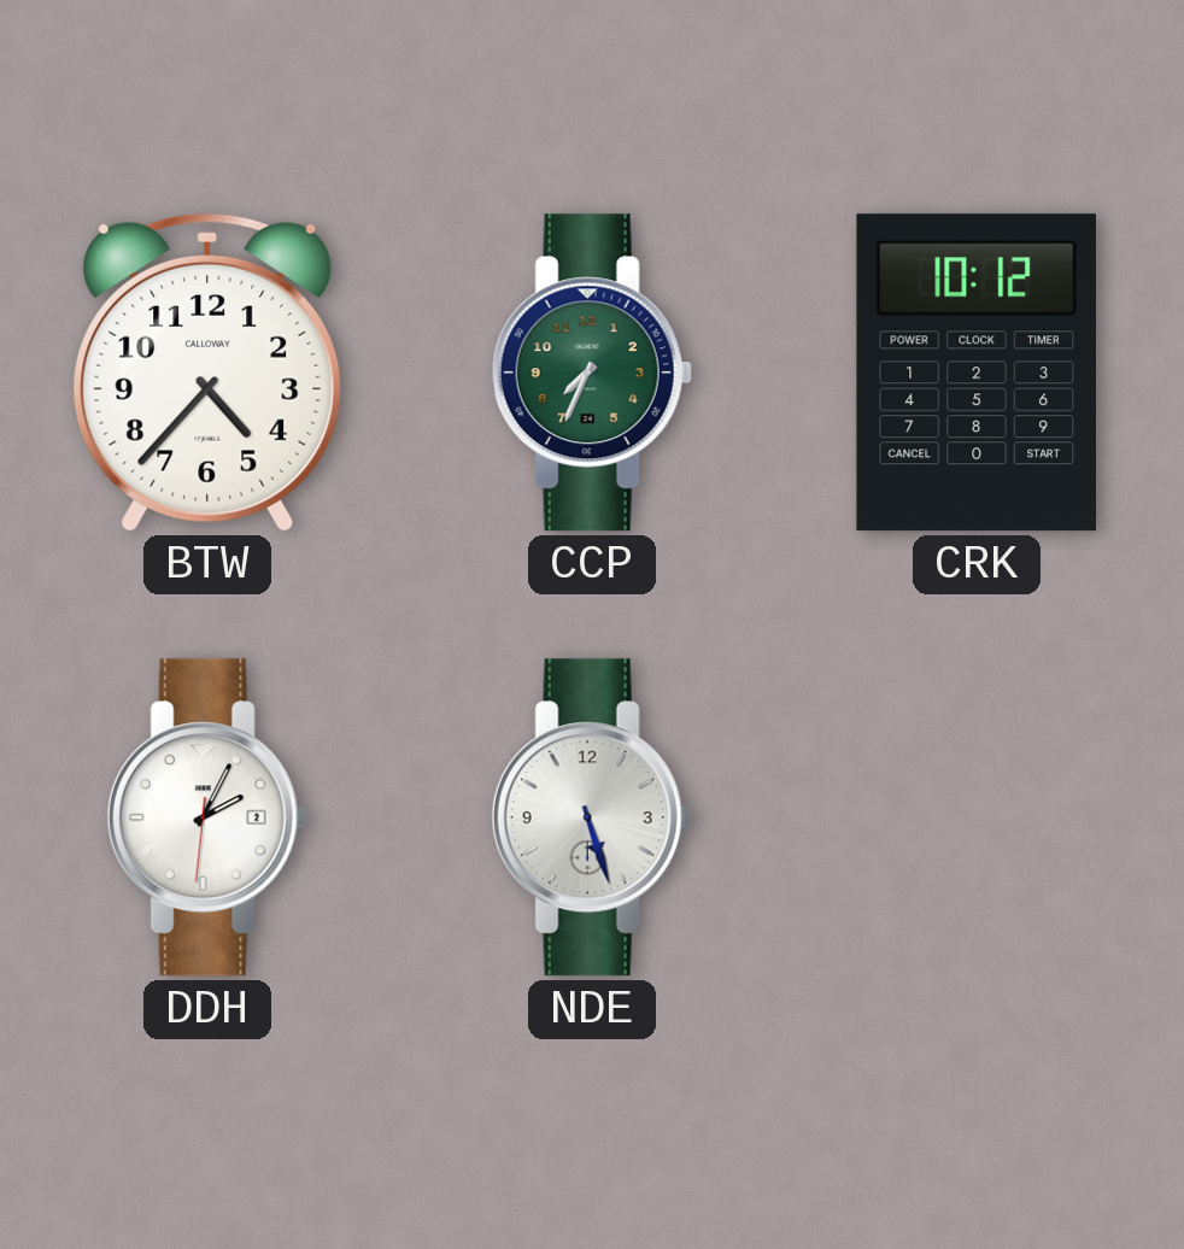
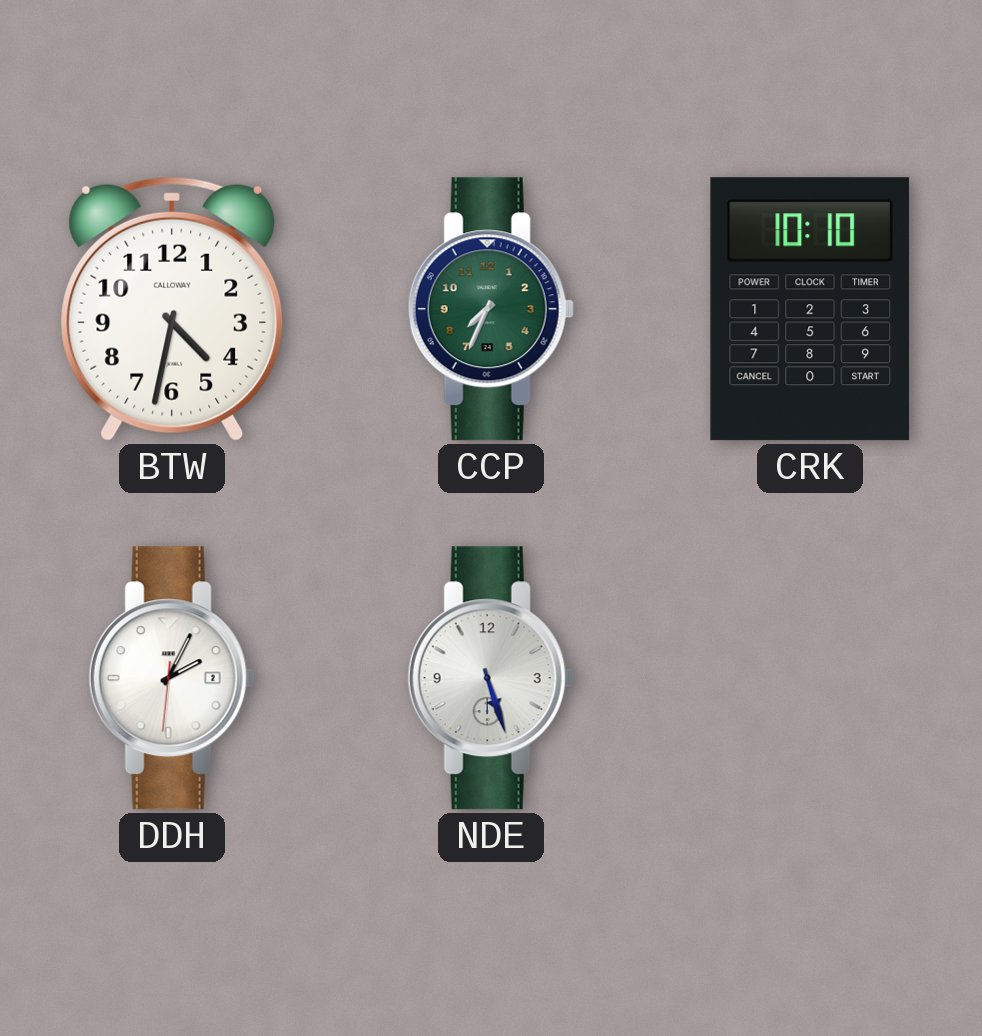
BTW: 4:37 -> 4:32
CRK: 10:12 -> 10:10
